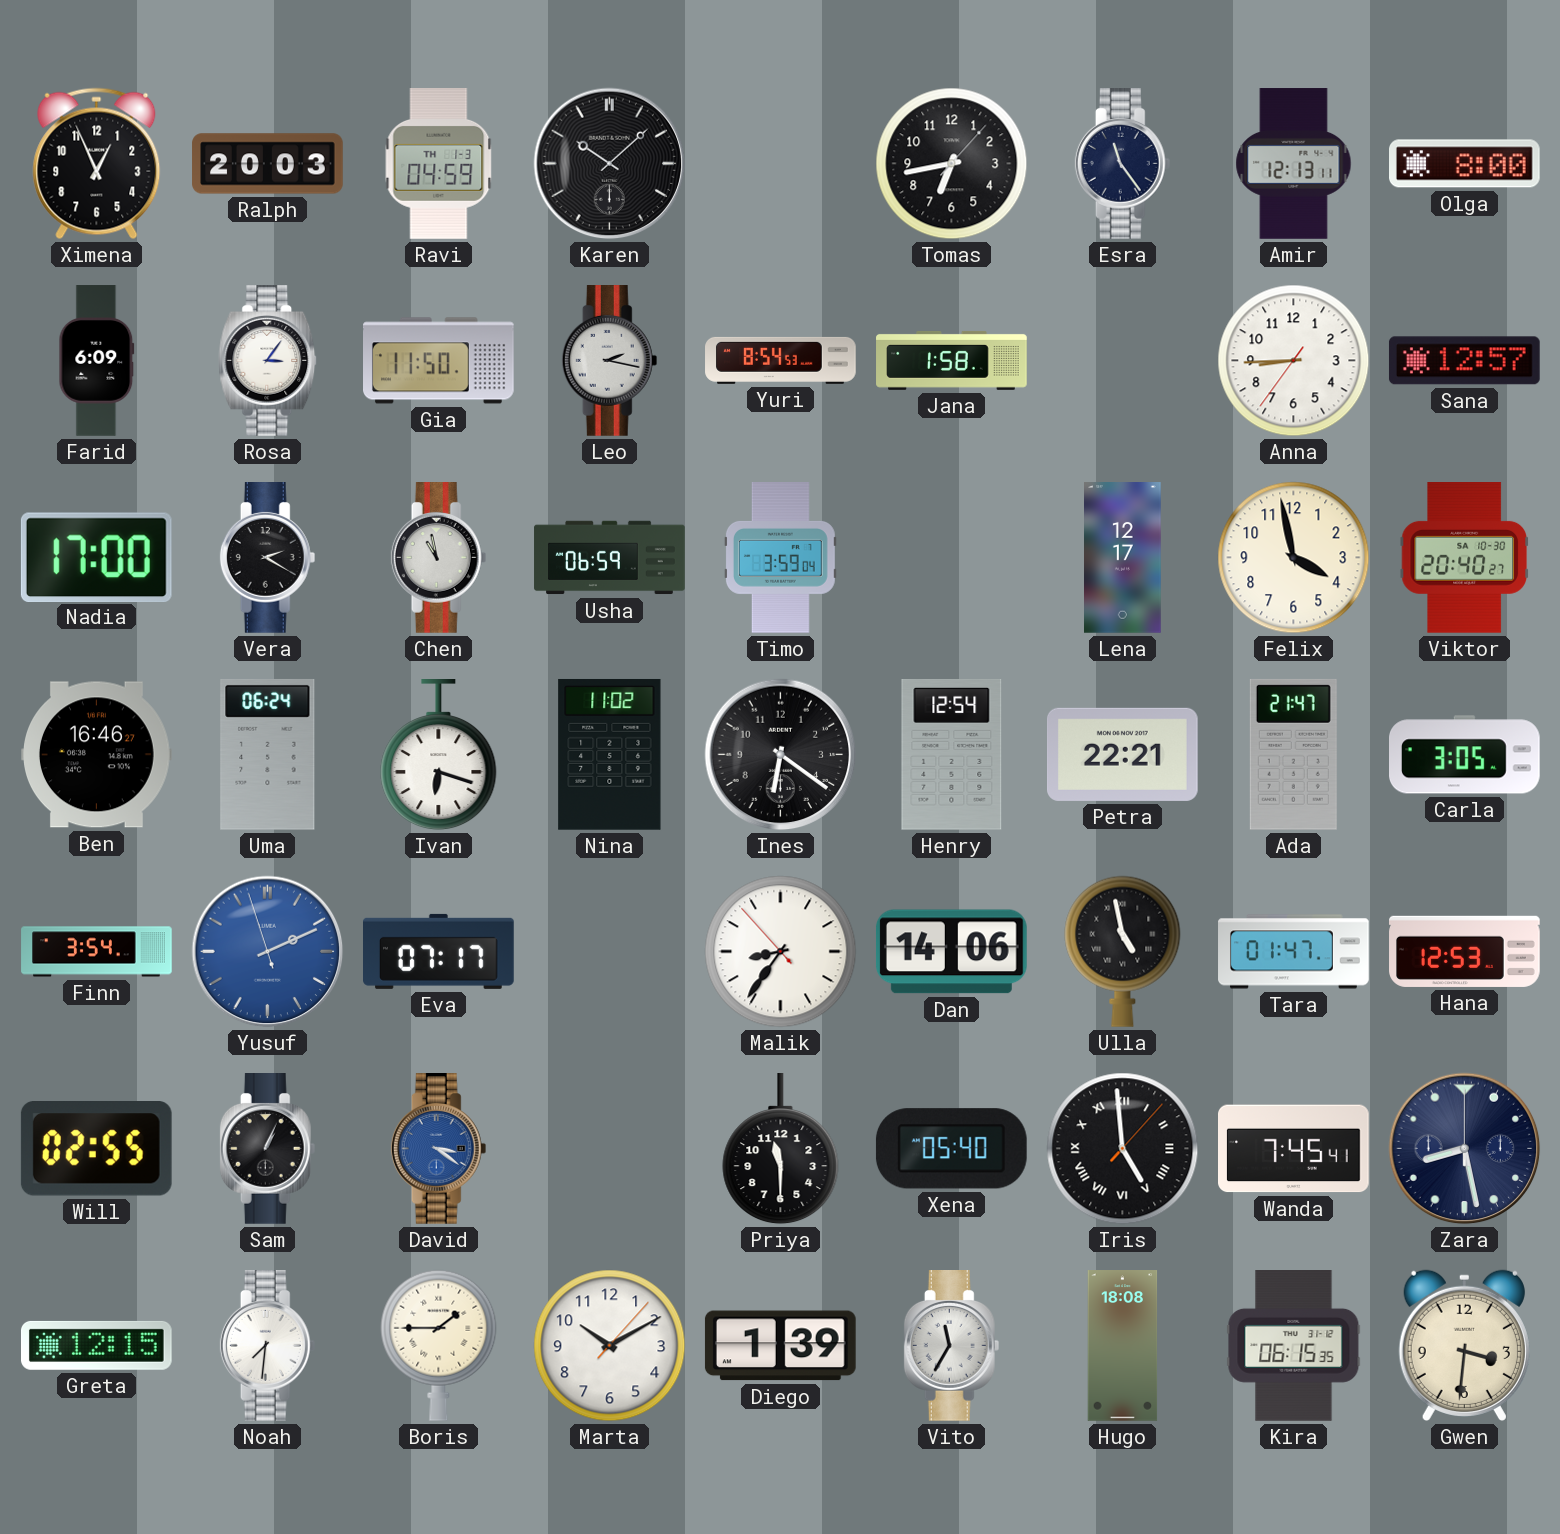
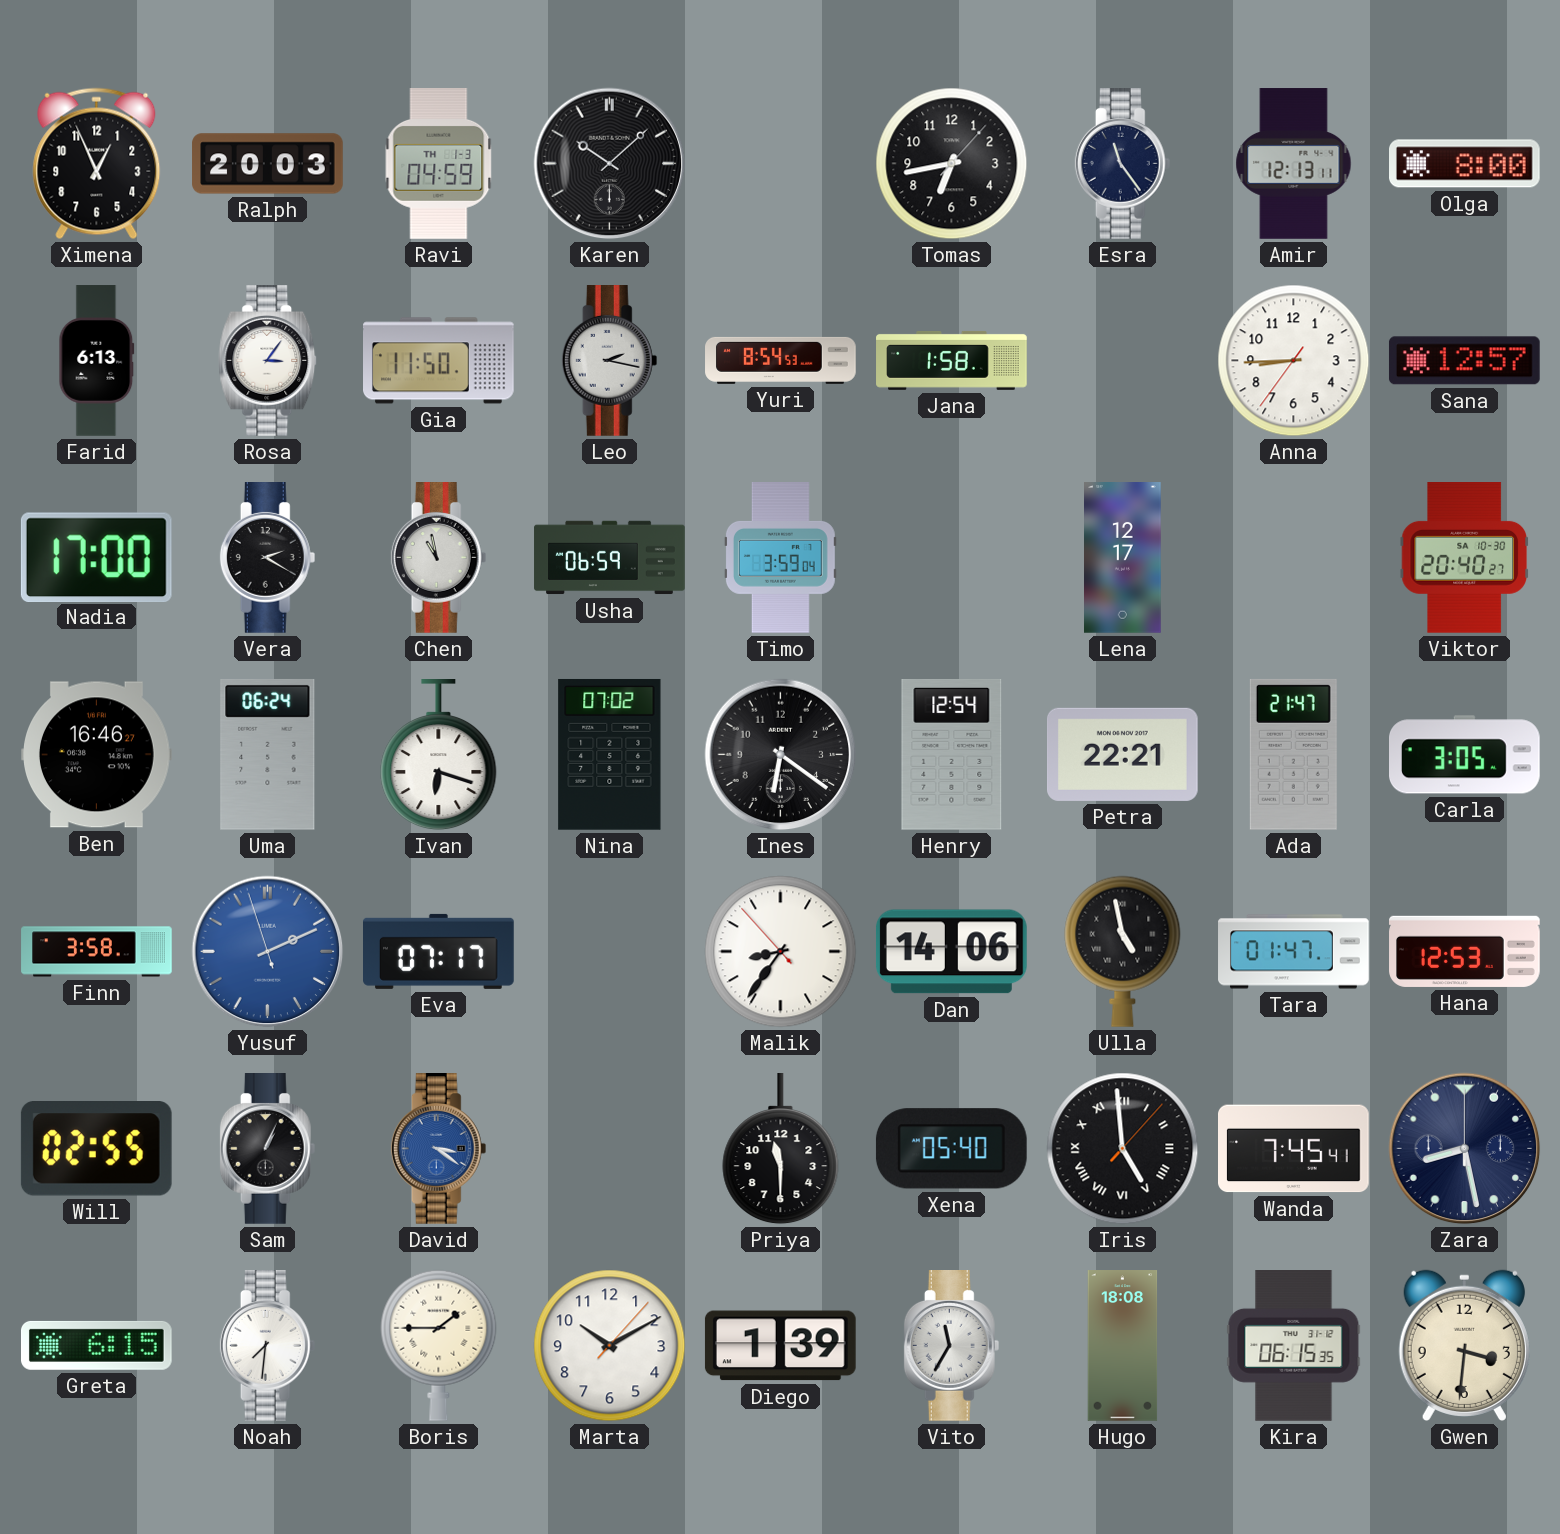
Farid: 6:09 -> 6:13
Felix: 3:58 -> none
Nina: 11:02 -> 07:02
Finn: 3:54 -> 3:58
Greta: 12:15 -> 6:15
